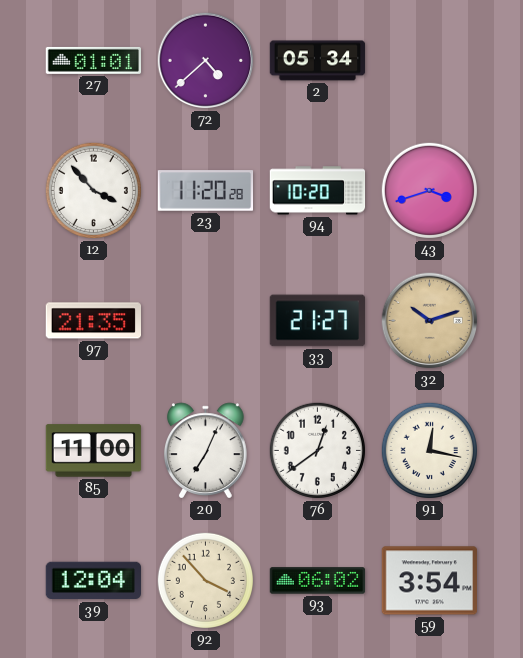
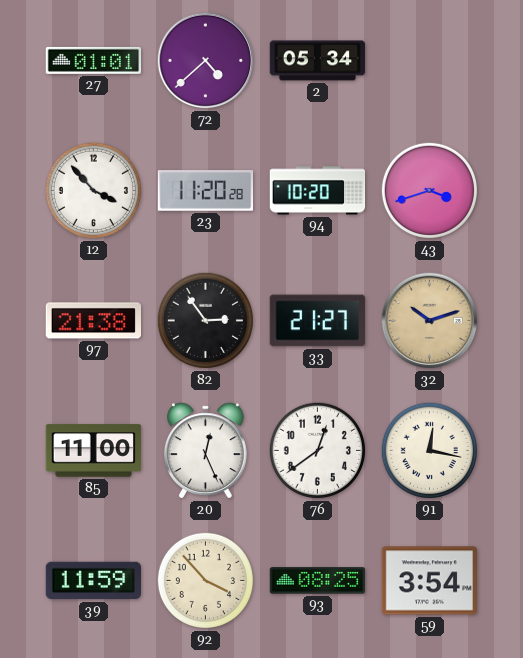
97: 21:35 -> 21:38
82: none -> 2:54
20: 7:04 -> 12:26
39: 12:04 -> 11:59
93: 06:02 -> 08:25
